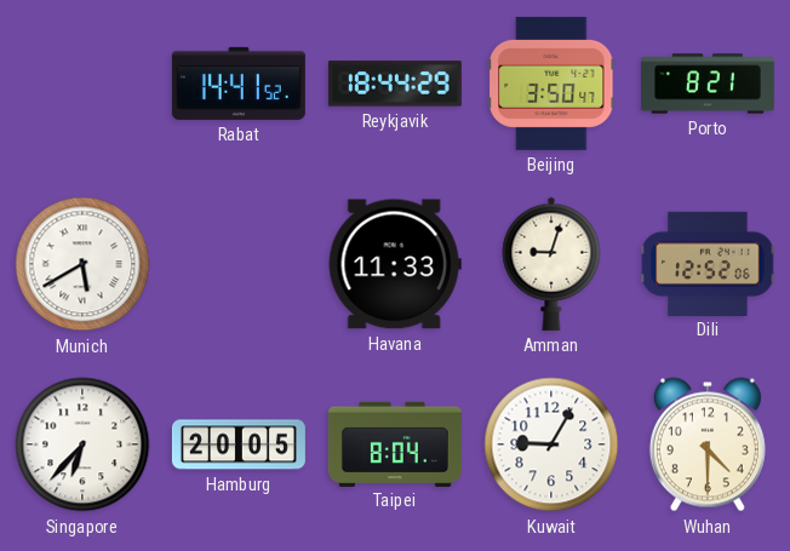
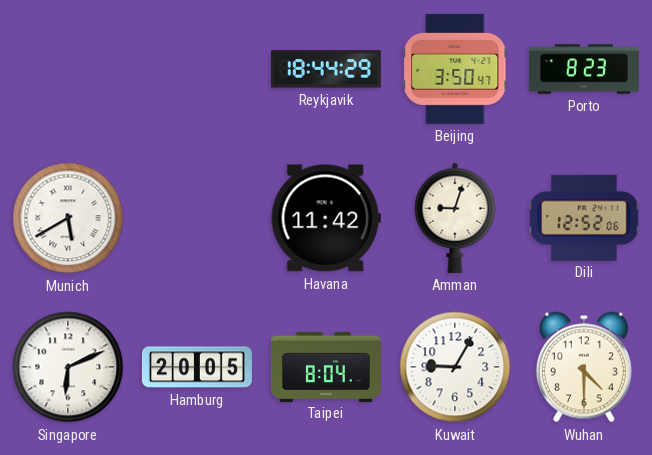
Rabat: 14:41 -> none
Porto: 8:21 -> 8:23
Havana: 11:33 -> 11:42
Singapore: 6:37 -> 6:11
